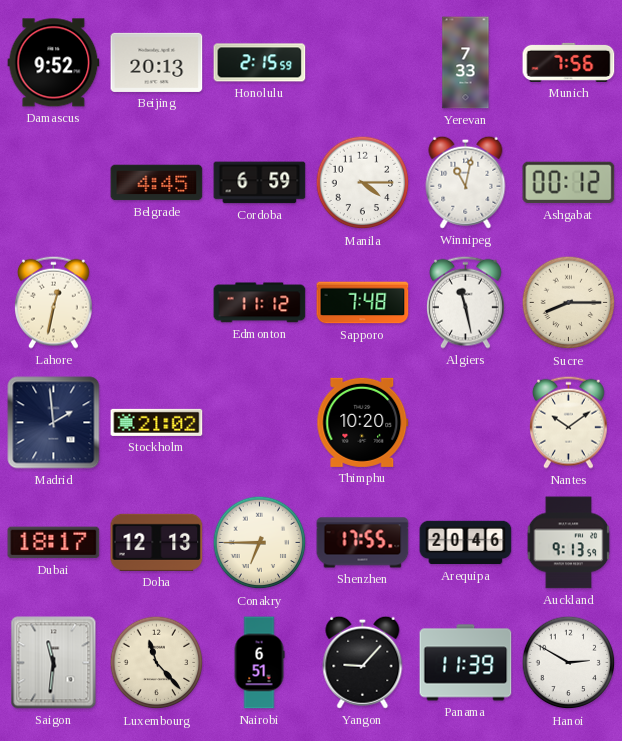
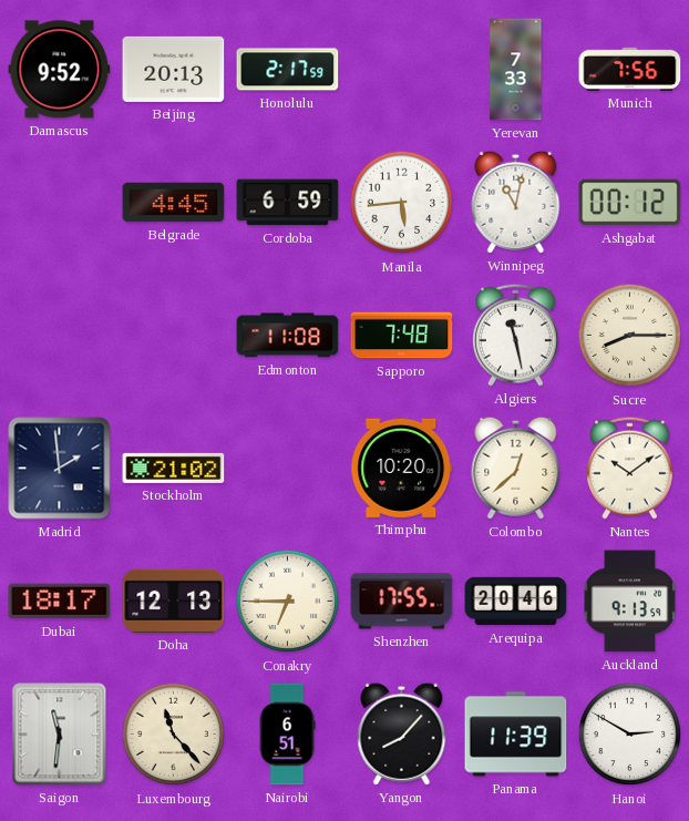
Honolulu: 2:15 -> 2:17
Manila: 4:15 -> 5:44
Lahore: 12:32 -> none
Edmonton: 11:12 -> 11:08
Colombo: none -> 12:38
Yangon: 9:07 -> 8:07
